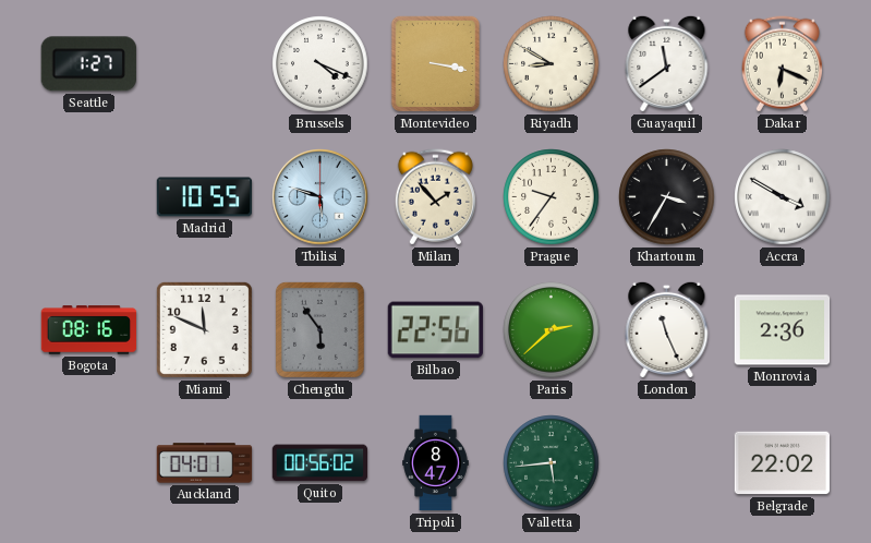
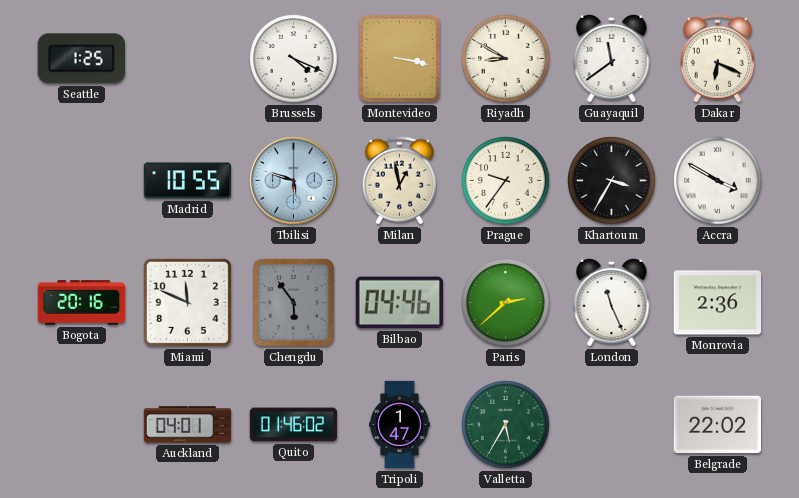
Seattle: 1:27 -> 1:25
Milan: 1:53 -> 12:58
Bogota: 08:16 -> 20:16
Bilbao: 22:56 -> 04:46
Quito: 00:56 -> 01:46
Tripoli: 8:47 -> 1:47
Valletta: 5:44 -> 5:35
